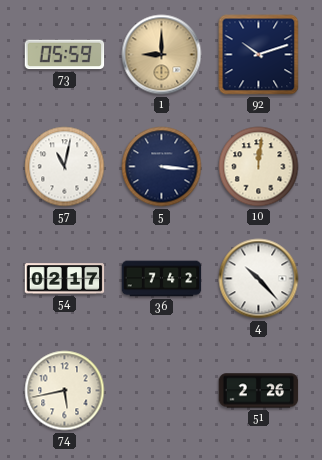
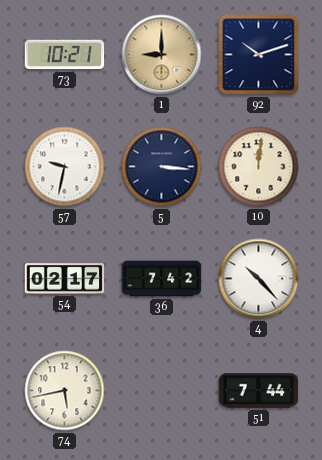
73: 05:59 -> 10:21
57: 11:02 -> 9:32
51: 2:26 -> 7:44
